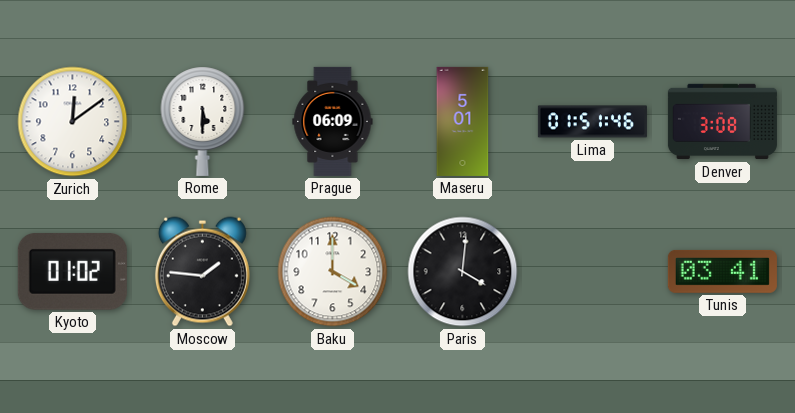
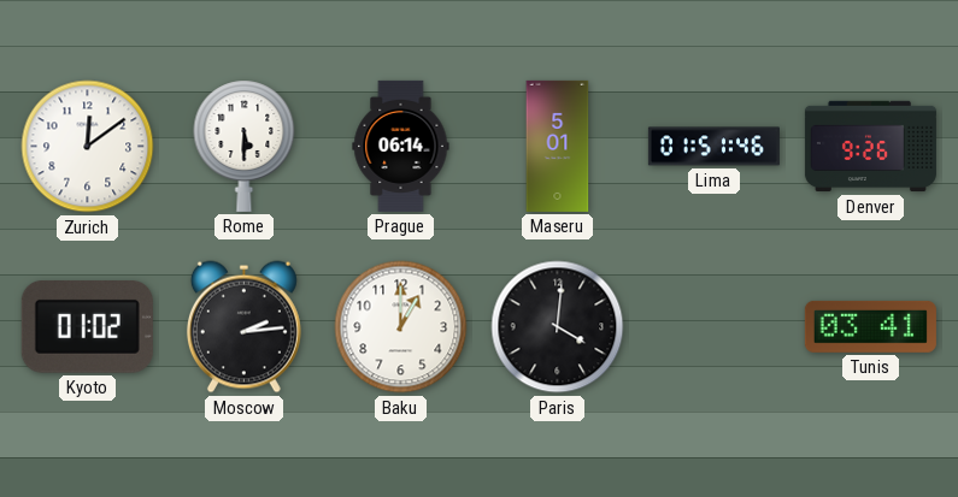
Prague: 06:09 -> 06:14
Denver: 3:08 -> 9:26
Moscow: 1:46 -> 2:14
Baku: 4:00 -> 1:00
